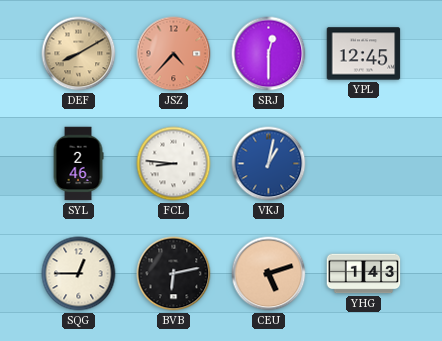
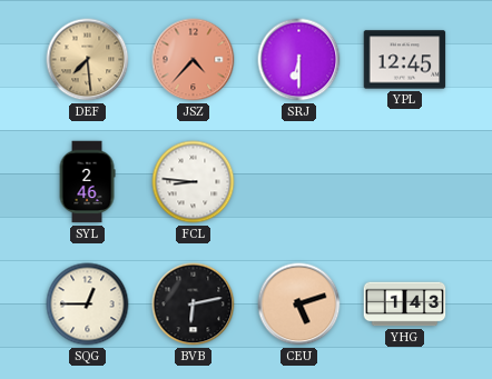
DEF: 8:10 -> 7:29
SRJ: 12:30 -> 6:30
VKJ: 1:02 -> none
